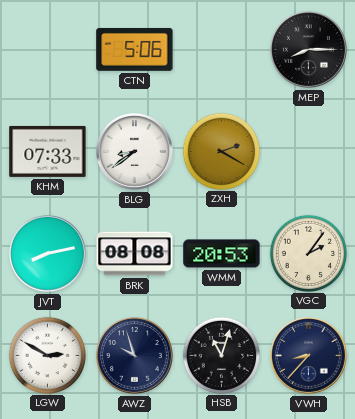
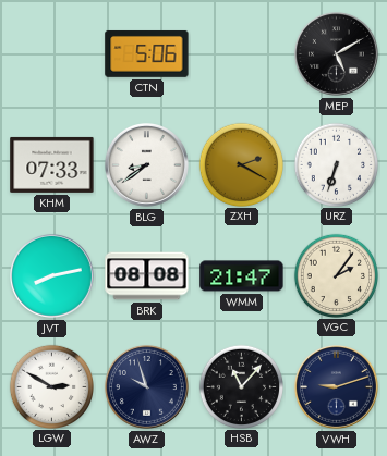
MEP: 8:15 -> 5:10
URZ: none -> 6:33
WMM: 20:53 -> 21:47
HSB: 11:03 -> 11:07
VWH: 8:37 -> 9:12
